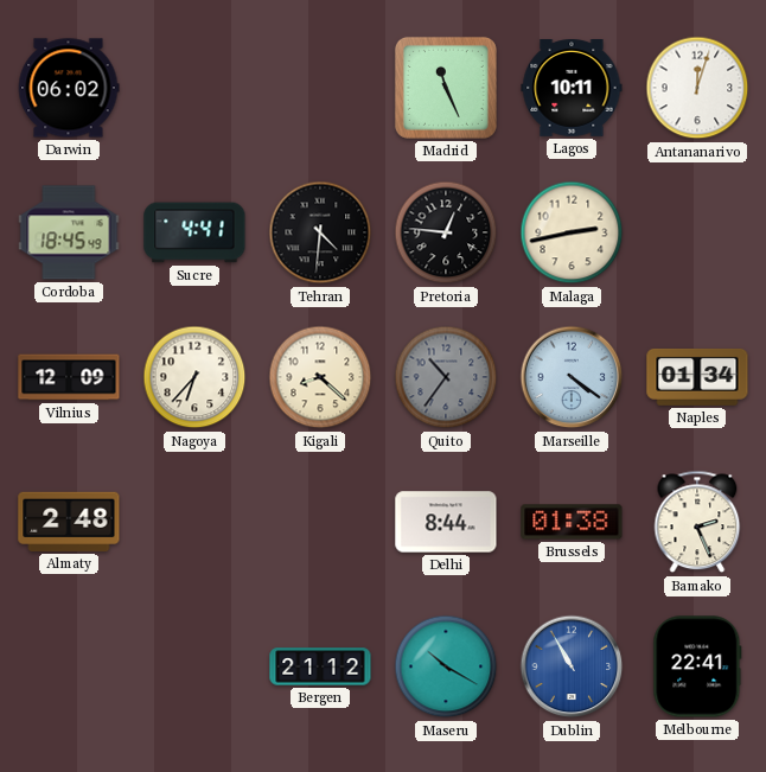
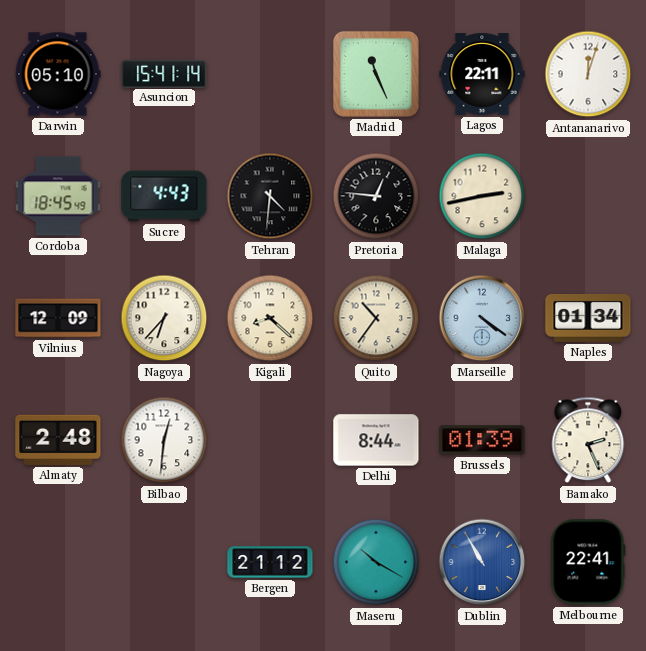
Darwin: 06:02 -> 05:10
Asuncion: none -> 15:41
Lagos: 10:11 -> 22:11
Sucre: 4:41 -> 4:43
Quito dial: grey -> cream
Bilbao: none -> 12:31
Brussels: 01:38 -> 01:39
